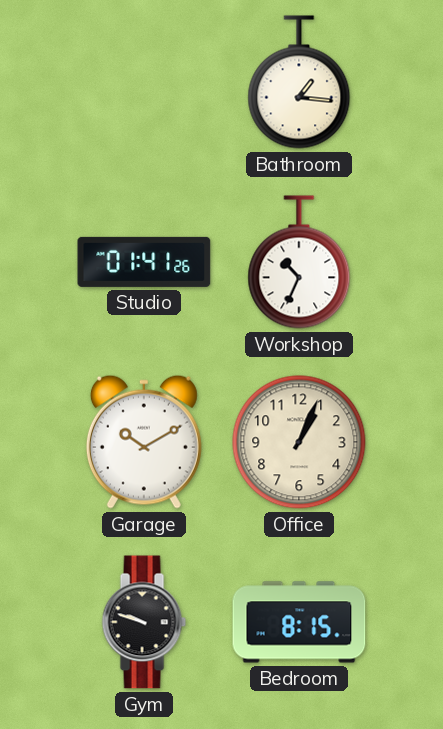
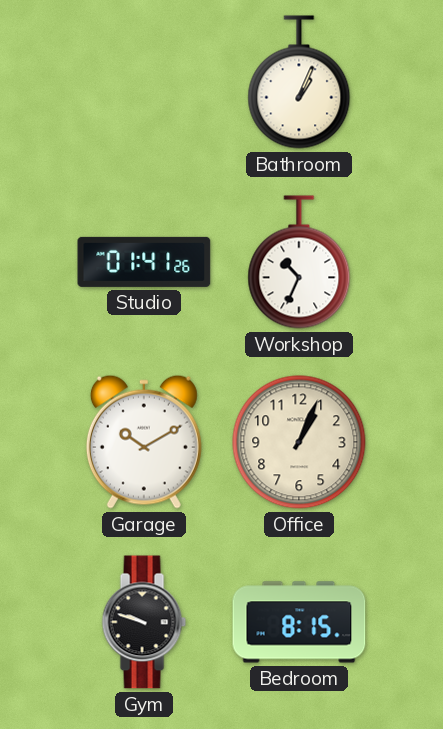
Bathroom: 1:16 -> 1:04
